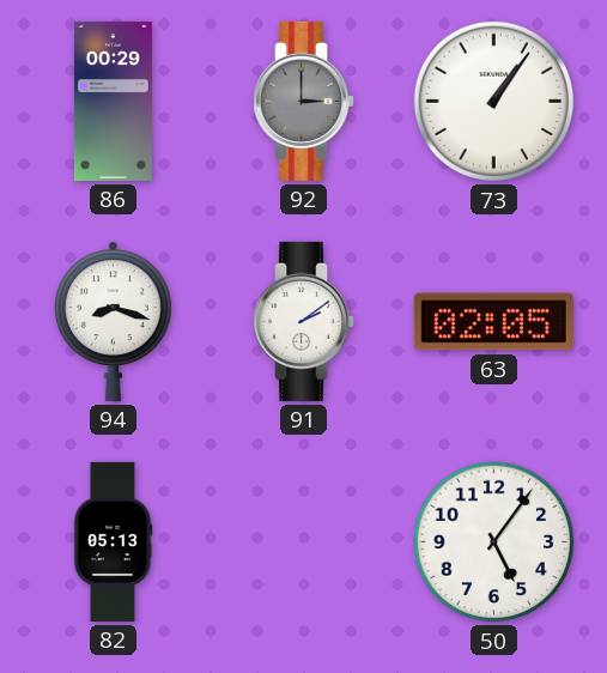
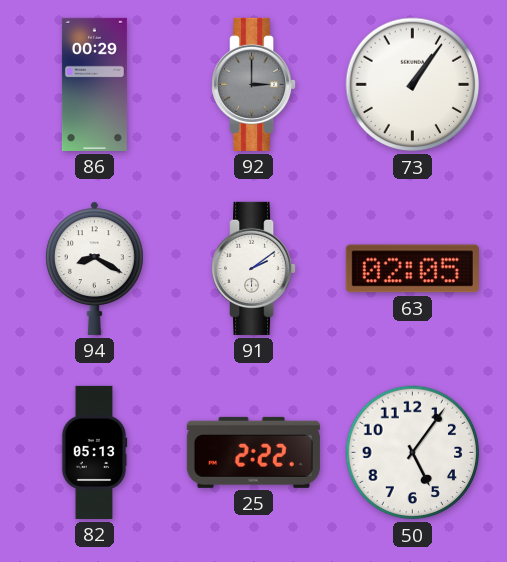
94: 8:18 -> 8:20
25: none -> 2:22
